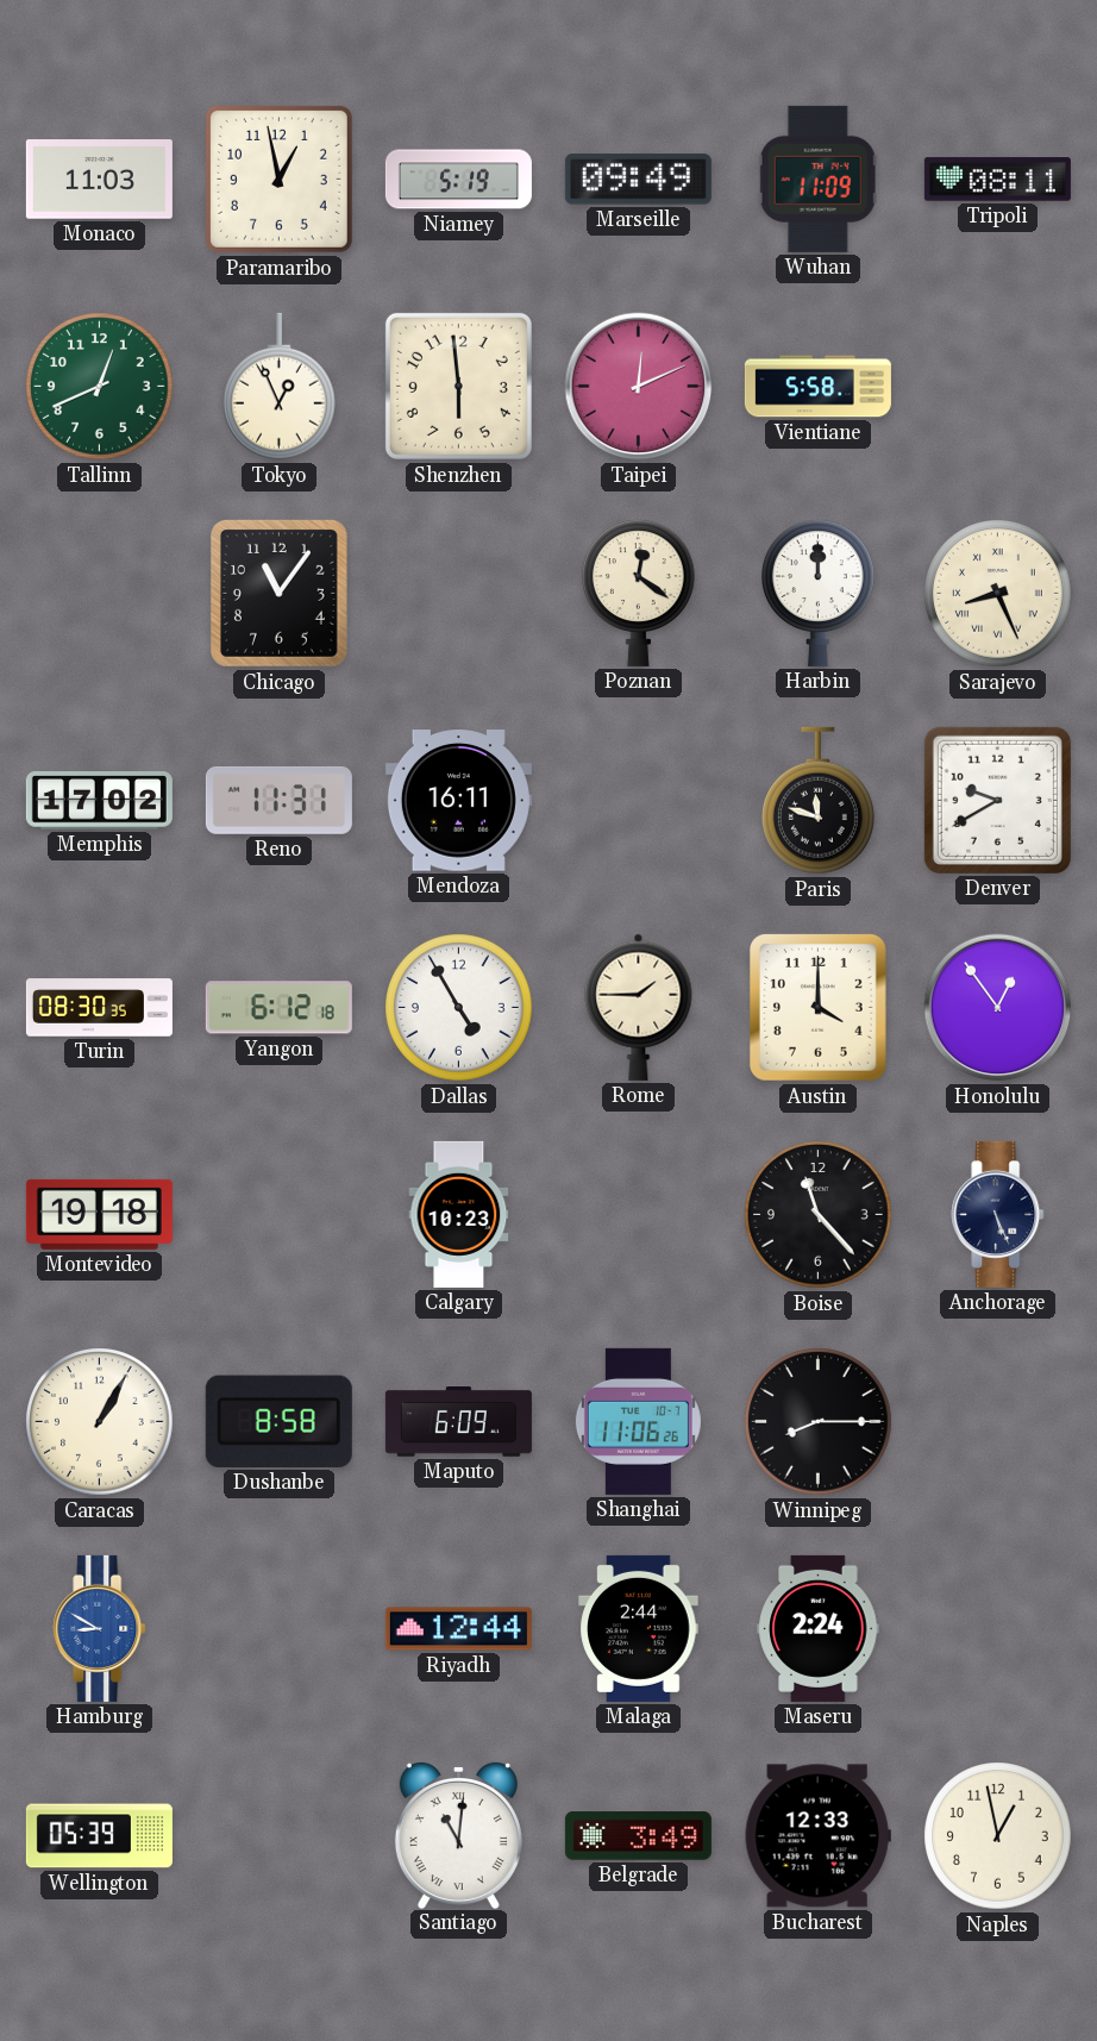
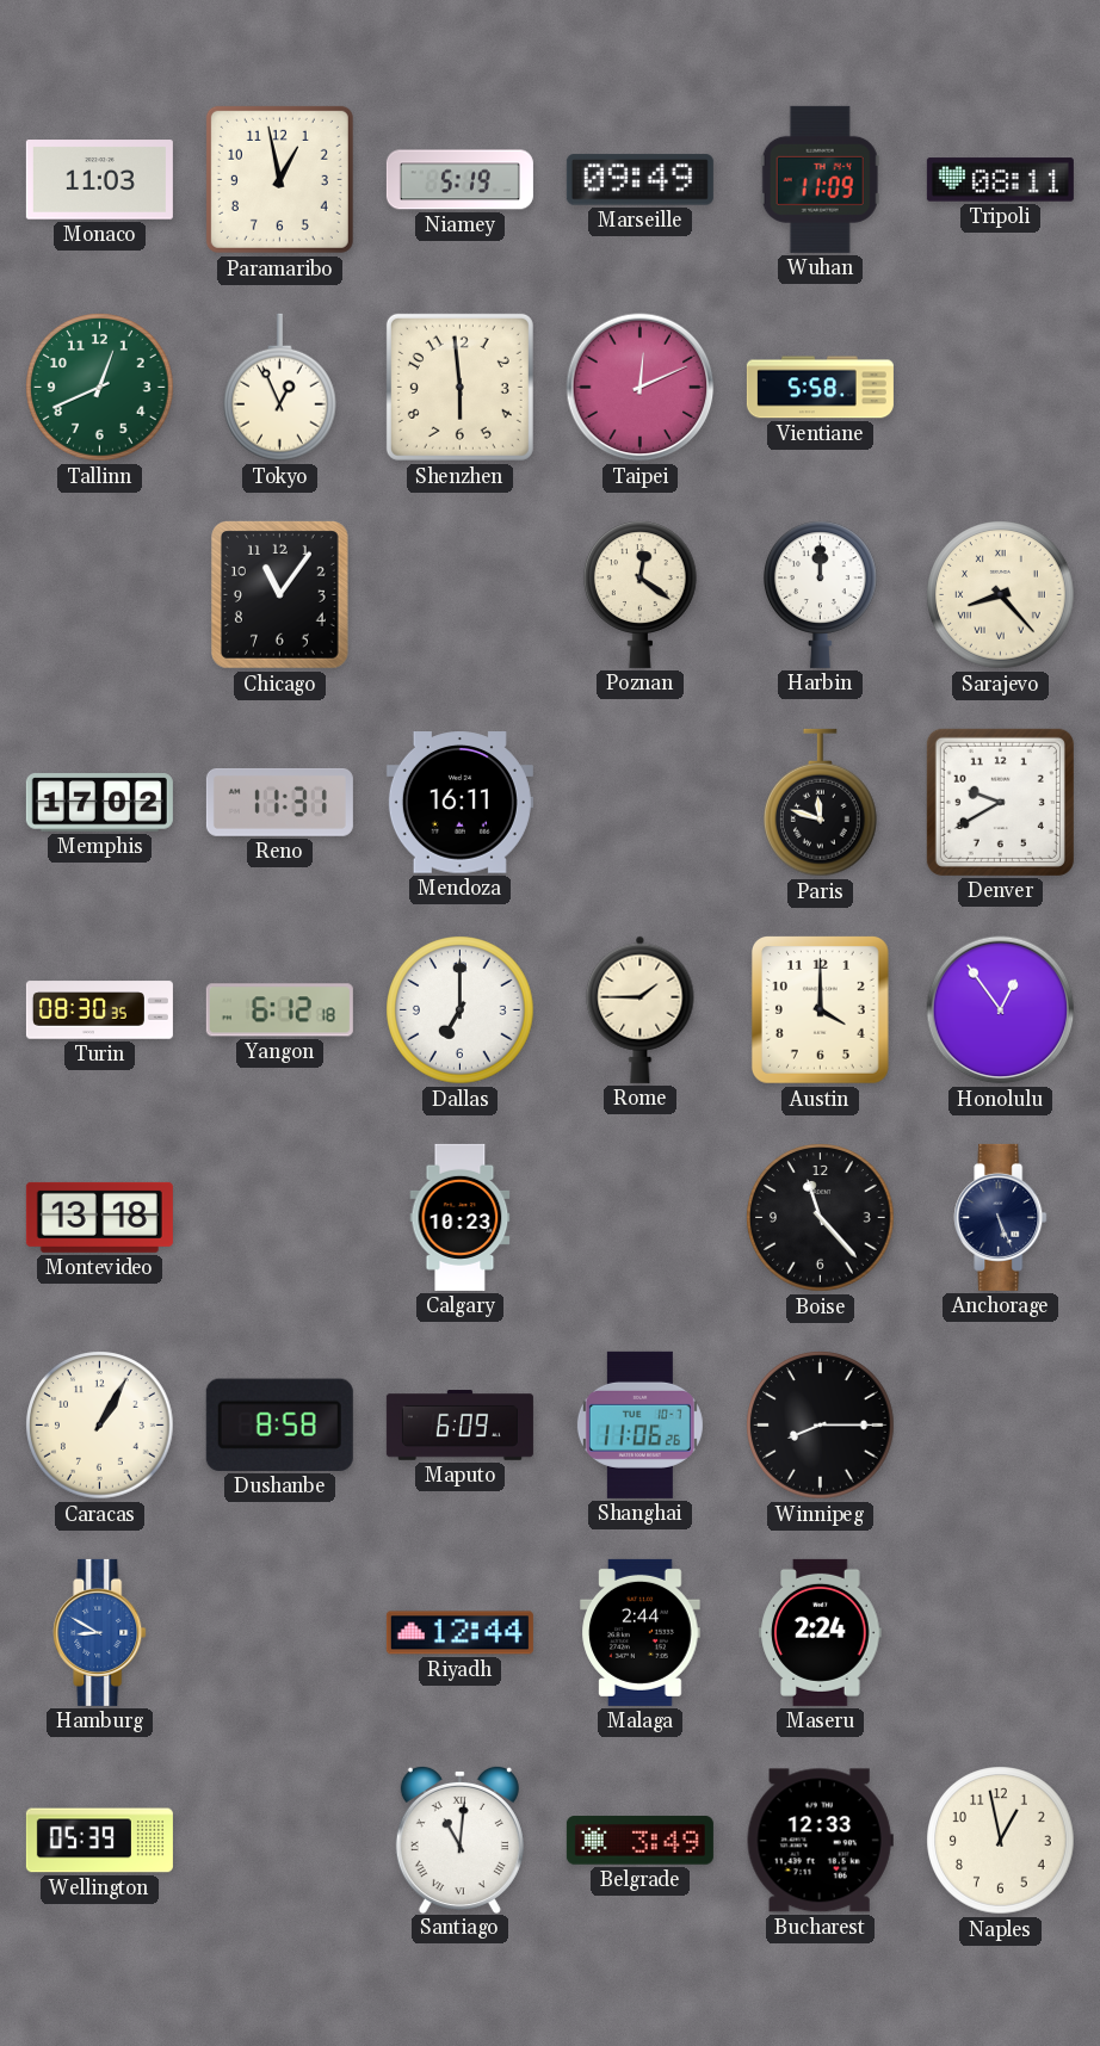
Sarajevo: 8:26 -> 8:23
Dallas: 4:55 -> 7:00
Montevideo: 19:18 -> 13:18
